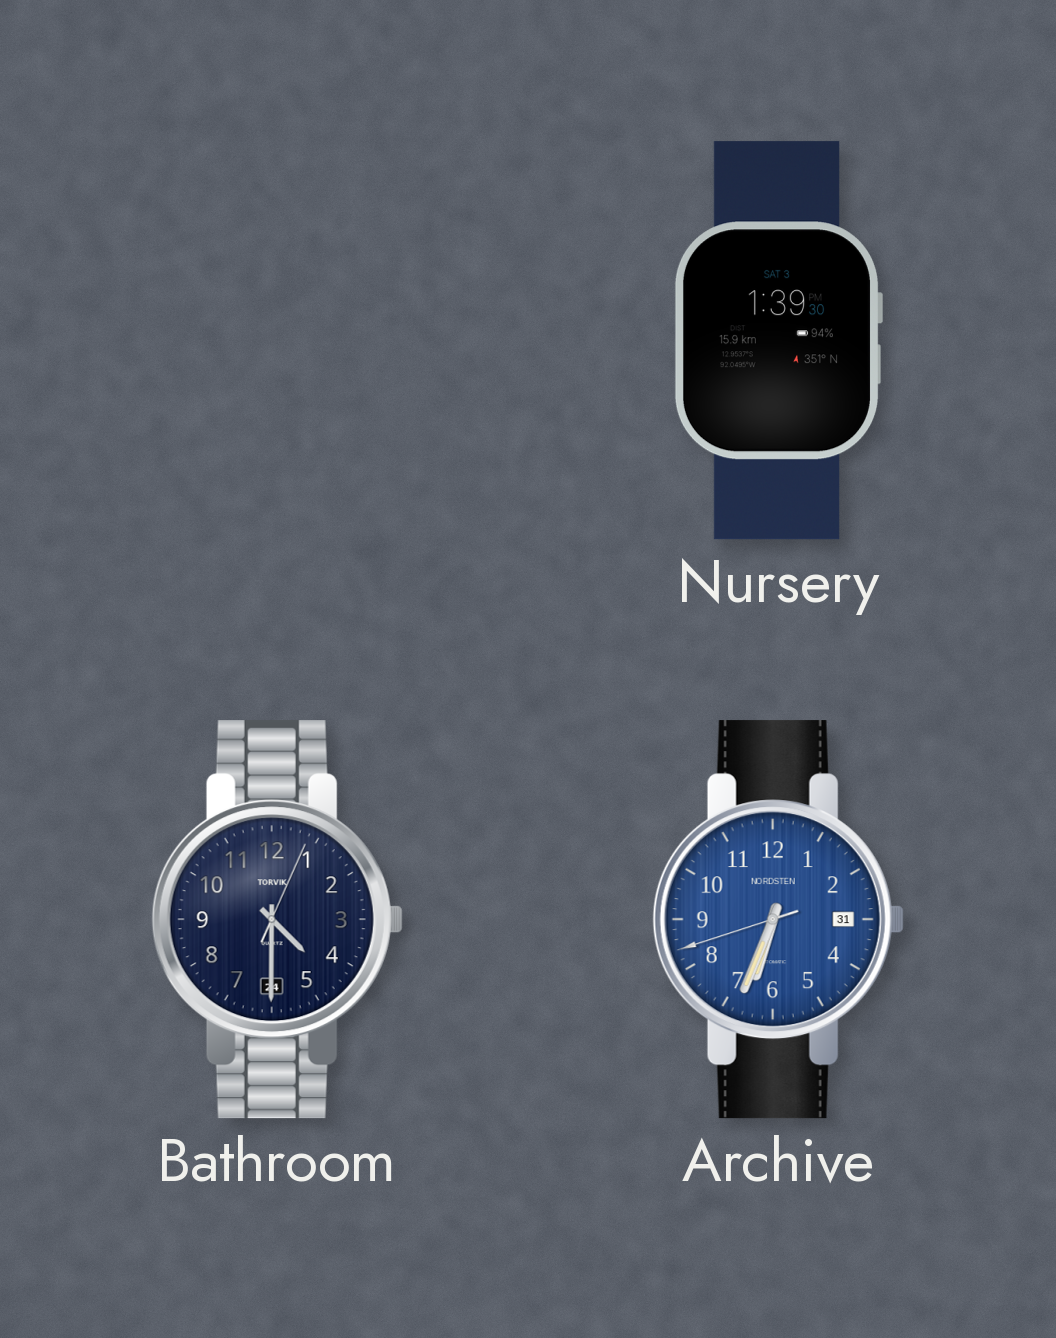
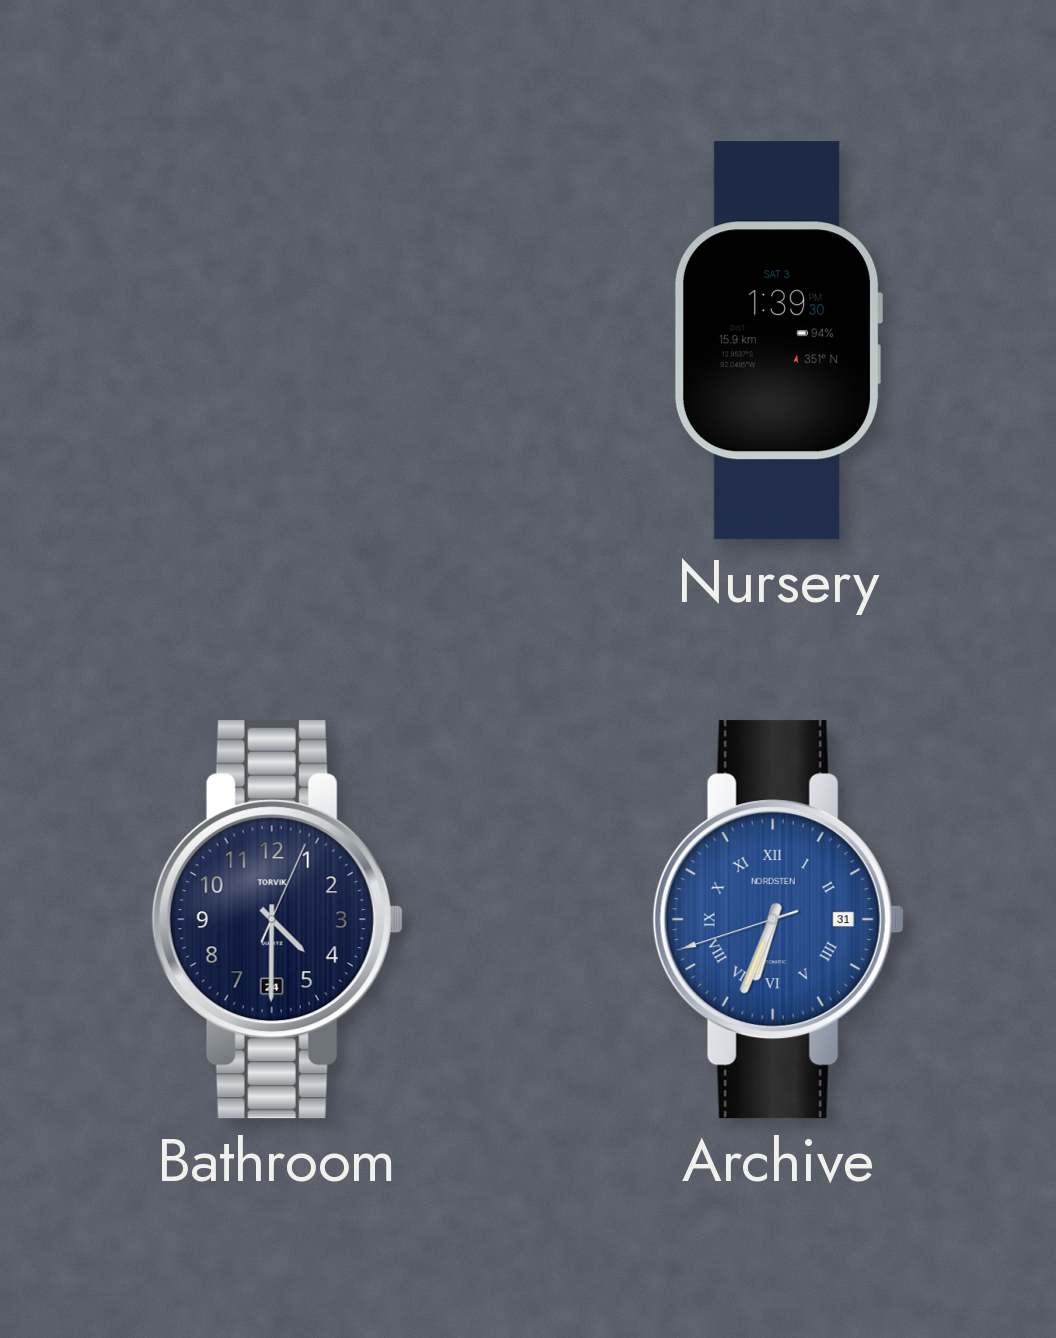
Archive numerals: Arabic -> Roman
